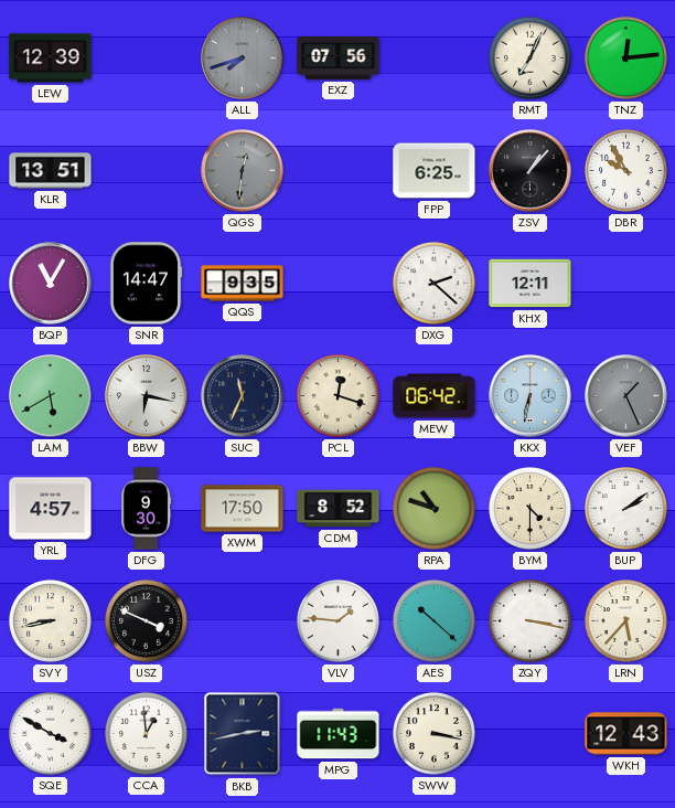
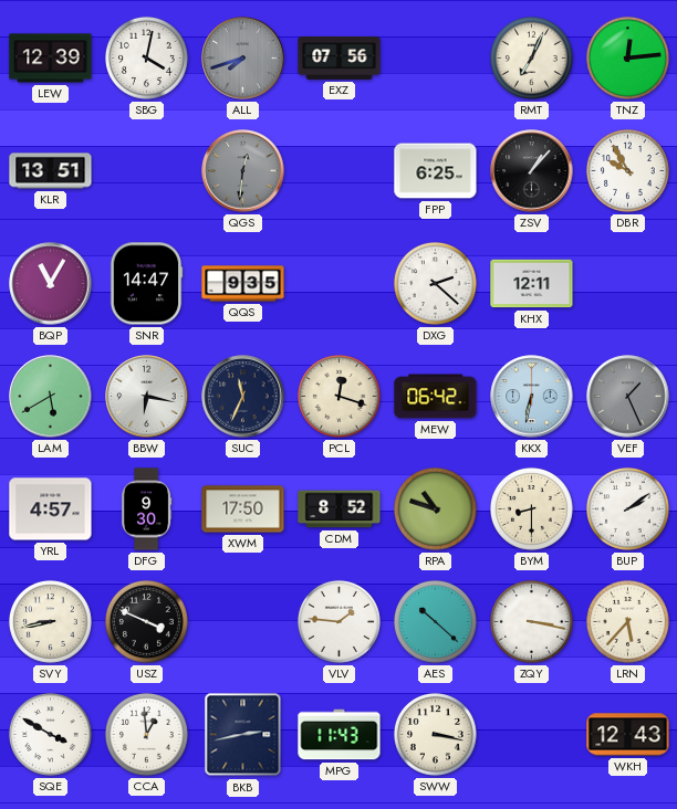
SBG: none -> 4:02
BYM: 4:30 -> 8:30
